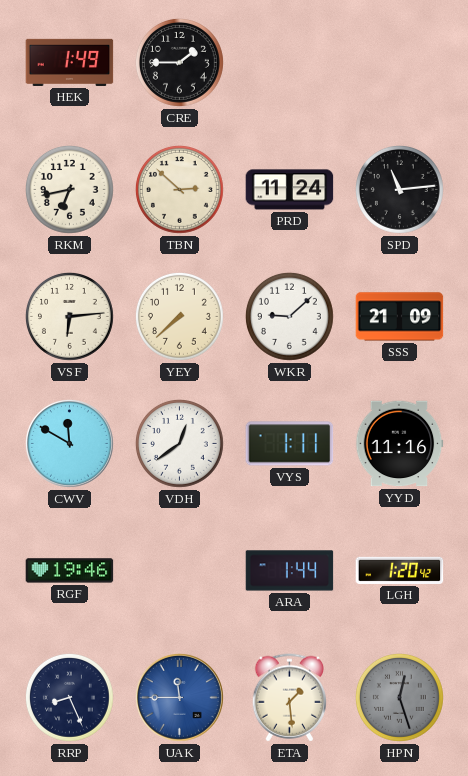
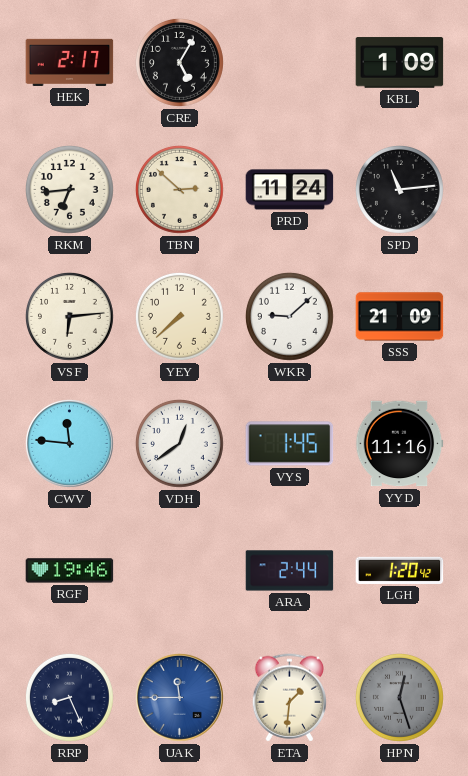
HEK: 1:49 -> 2:17
CRE: 1:45 -> 5:05
KBL: none -> 1:09
RKM: 6:43 -> 6:44
CWV: 11:50 -> 11:46
VYS: 1:11 -> 1:45
ARA: 1:44 -> 2:44
ETA: 1:29 -> 1:31
